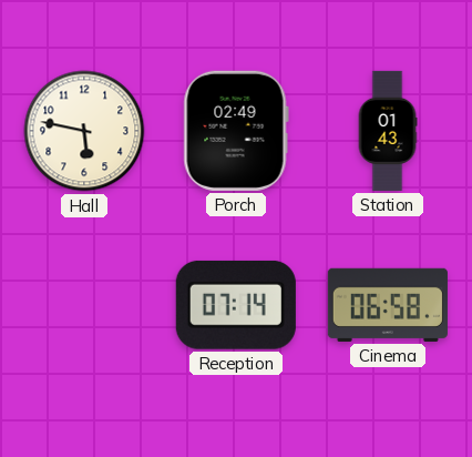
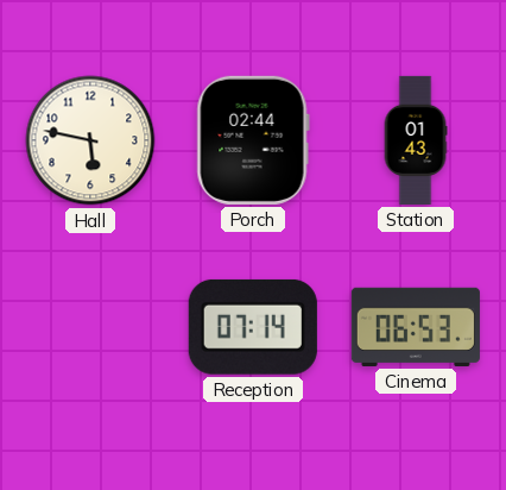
Porch: 02:49 -> 02:44
Cinema: 06:58 -> 06:53
